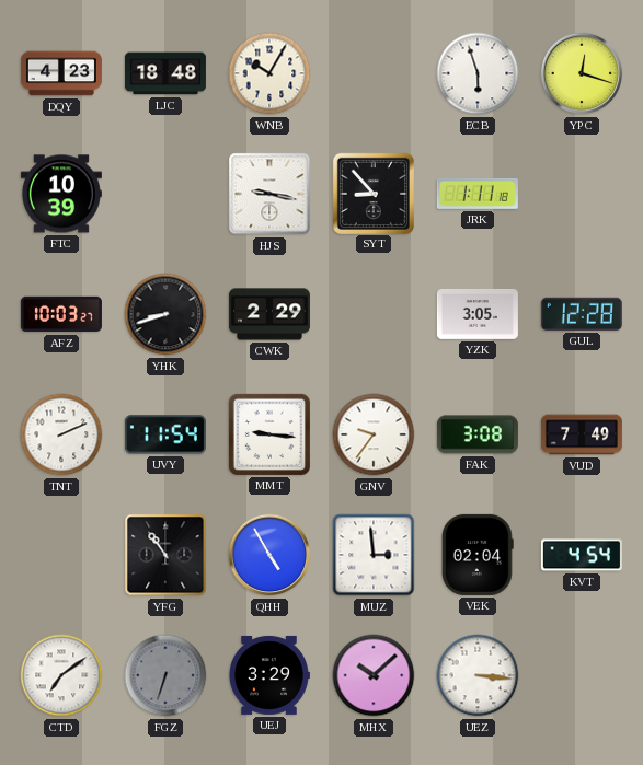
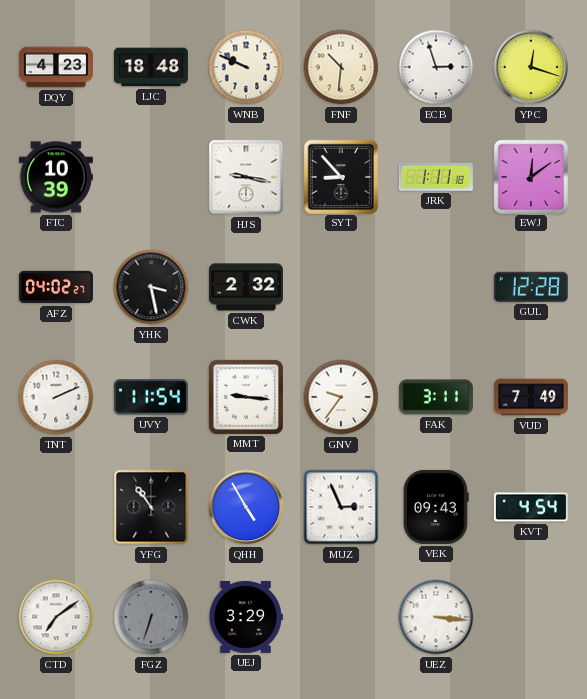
WNB: 10:05 -> 9:49
FNF: none -> 10:31
ECB: 5:57 -> 2:57
EWJ: none -> 12:09
AFZ: 10:03 -> 04:02
YHK: 8:42 -> 3:28
CWK: 2:29 -> 2:32
YZK: 3:05 -> none
FAK: 3:08 -> 3:11
MUZ: 2:59 -> 2:56
VEK: 02:04 -> 09:43
MHX: 10:08 -> none
